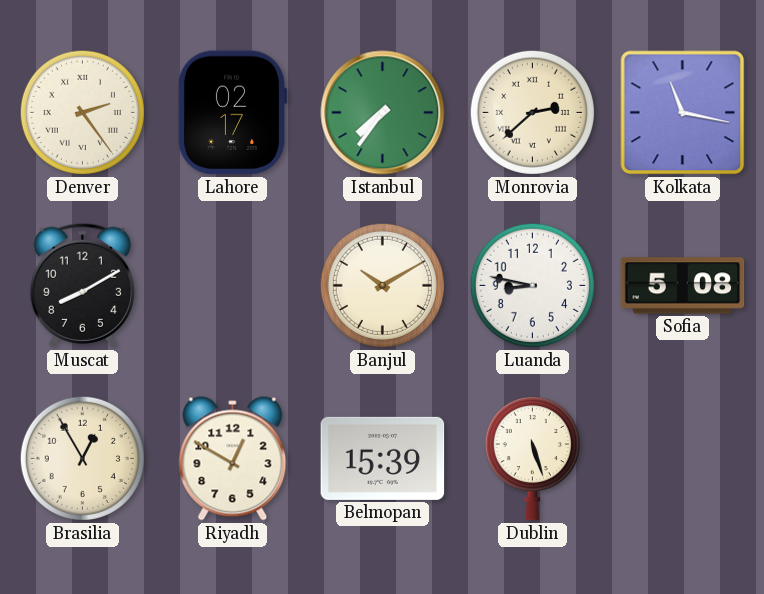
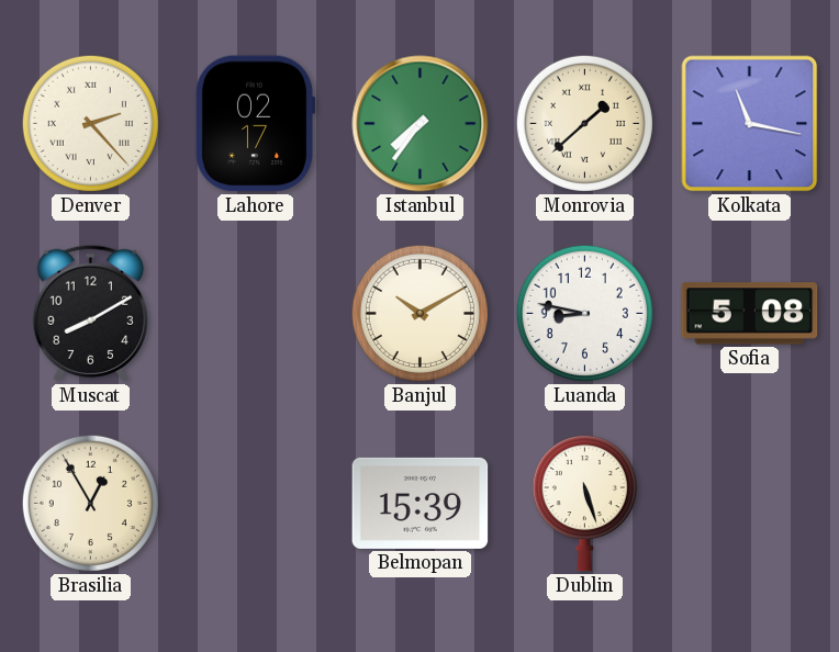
Denver: 2:24 -> 2:23
Monrovia: 2:38 -> 1:38
Riyadh: 12:50 -> none
